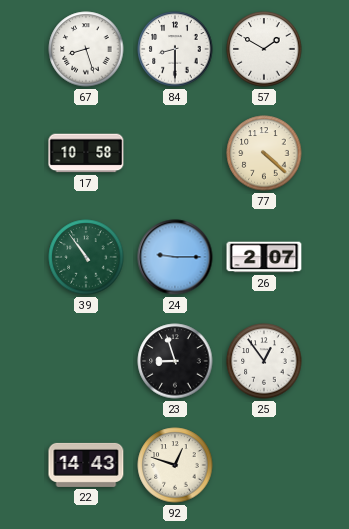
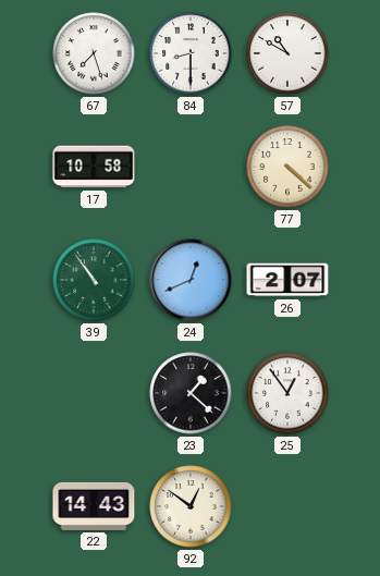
67: 8:27 -> 7:27
57: 1:50 -> 10:50
24: 9:15 -> 12:41
23: 8:57 -> 1:22
92: 12:48 -> 12:51
